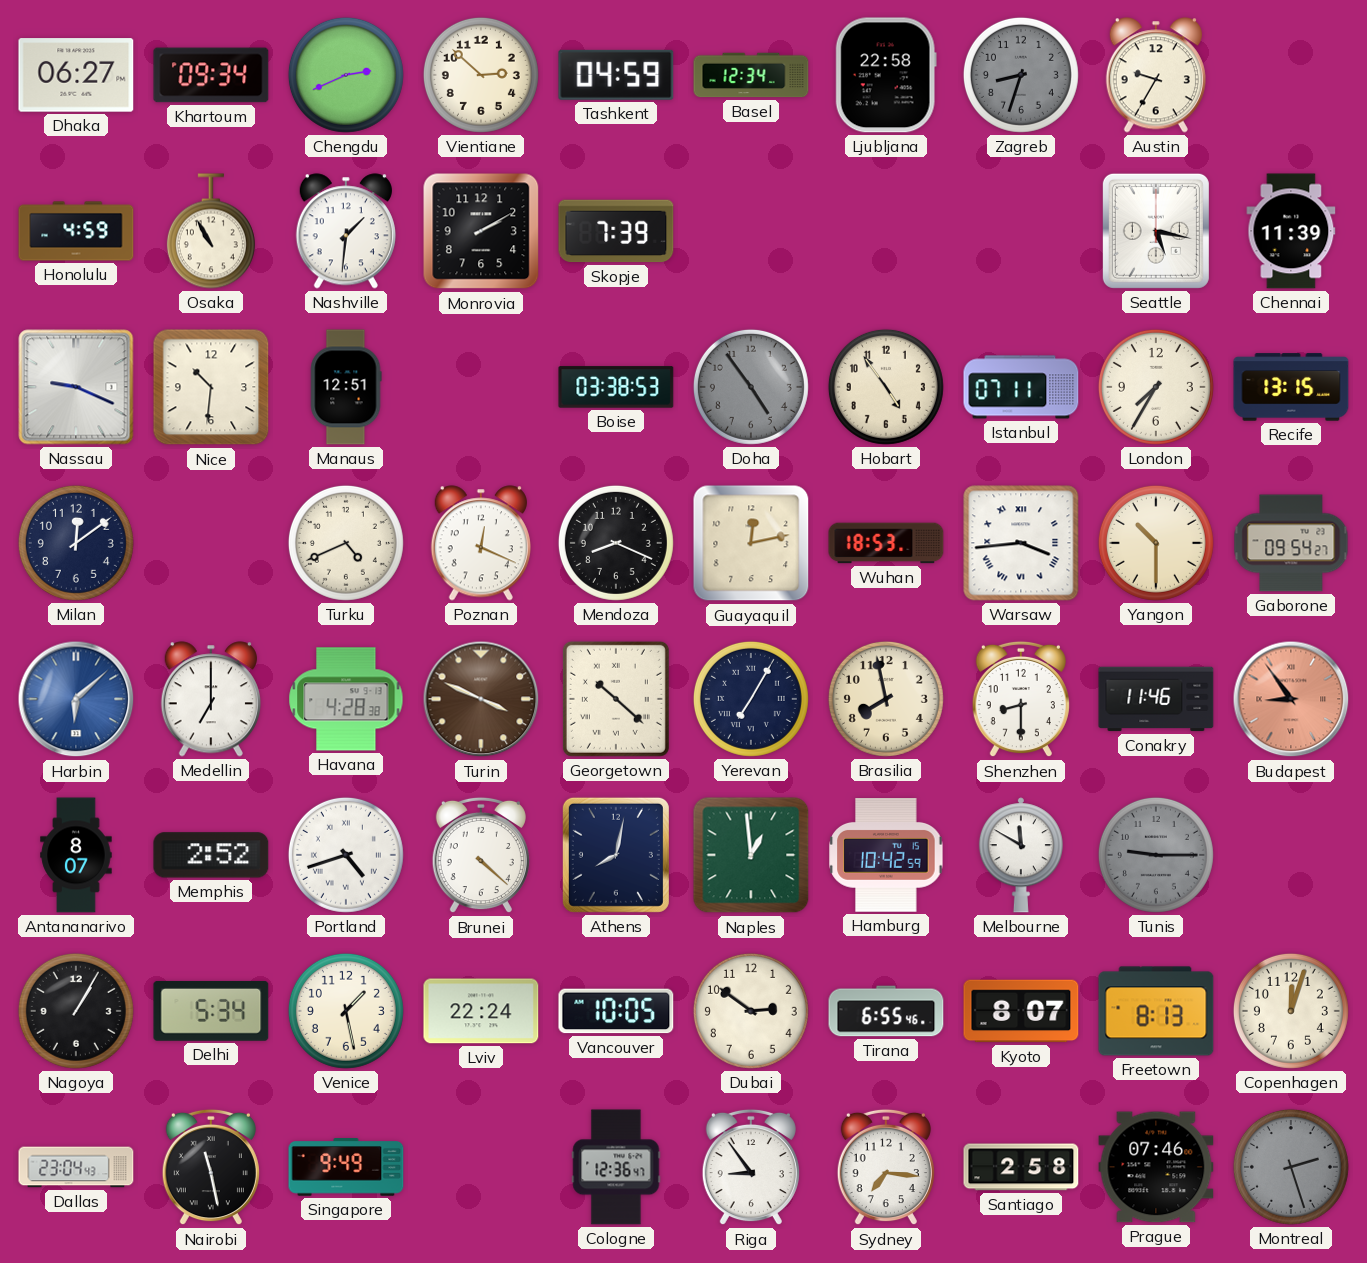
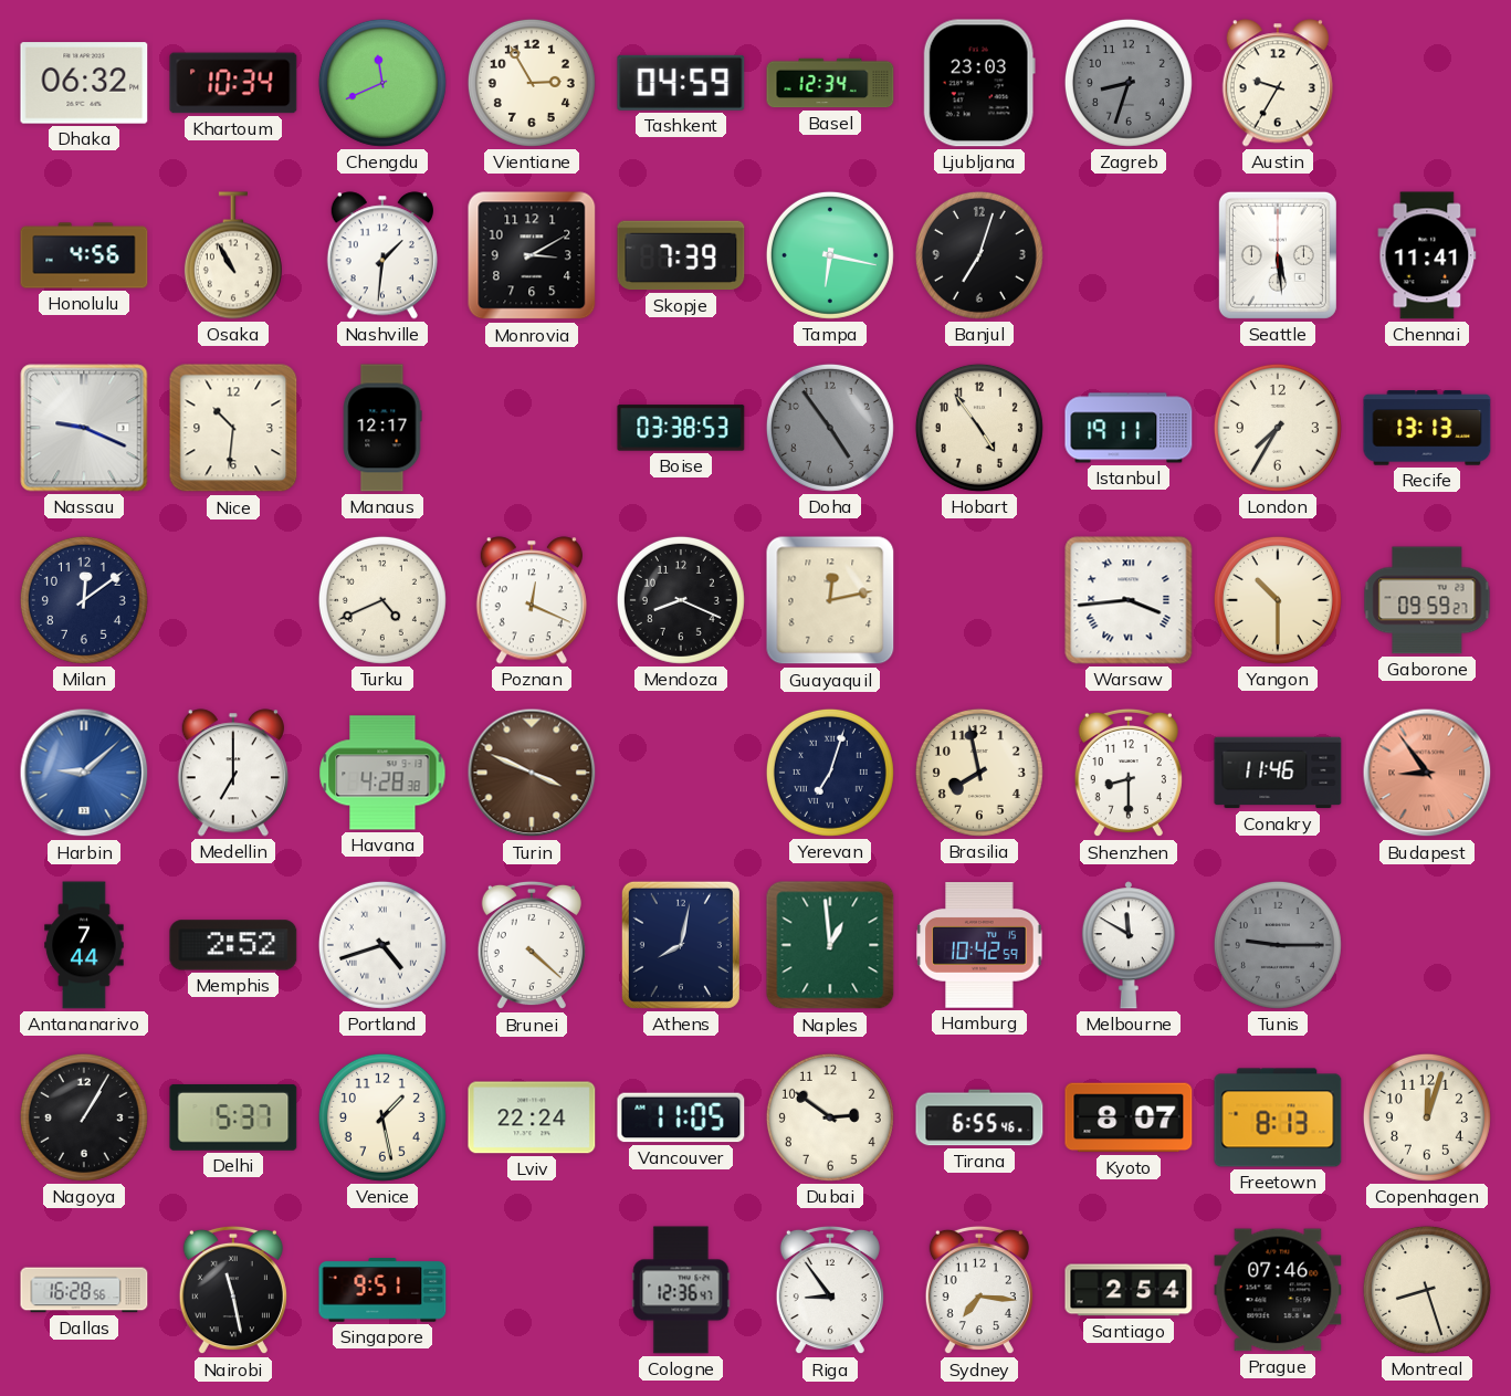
Dhaka: 06:27 -> 06:32
Khartoum: 09:34 -> 10:34
Chengdu: 2:41 -> 11:41
Vientiane: 2:52 -> 2:55
Ljubljana: 22:58 -> 23:03
Honolulu: 4:59 -> 4:56
Monrovia: 2:10 -> 3:10
Tampa: none -> 6:17
Banjul: none -> 7:03
Seattle: 5:17 -> 5:29
Chennai: 11:39 -> 11:41
Manaus: 12:51 -> 12:17
Istanbul: 07:11 -> 19:11
Recife: 13:15 -> 13:13
Wuhan: 18:53 -> none
Gaborone: 09:54 -> 09:59
Harbin: 6:08 -> 9:08
Georgetown: 10:22 -> none
Yerevan: 7:05 -> 7:03
Antananarivo: 8:07 -> 7:44
Delhi: 5:34 -> 5:37
Vancouver: 10:05 -> 11:05
Dallas: 23:04 -> 16:28
Singapore: 9:49 -> 9:51
Santiago: 2:58 -> 2:54
Montreal: 2:27 -> 8:27
Montreal dial: grey -> cream
